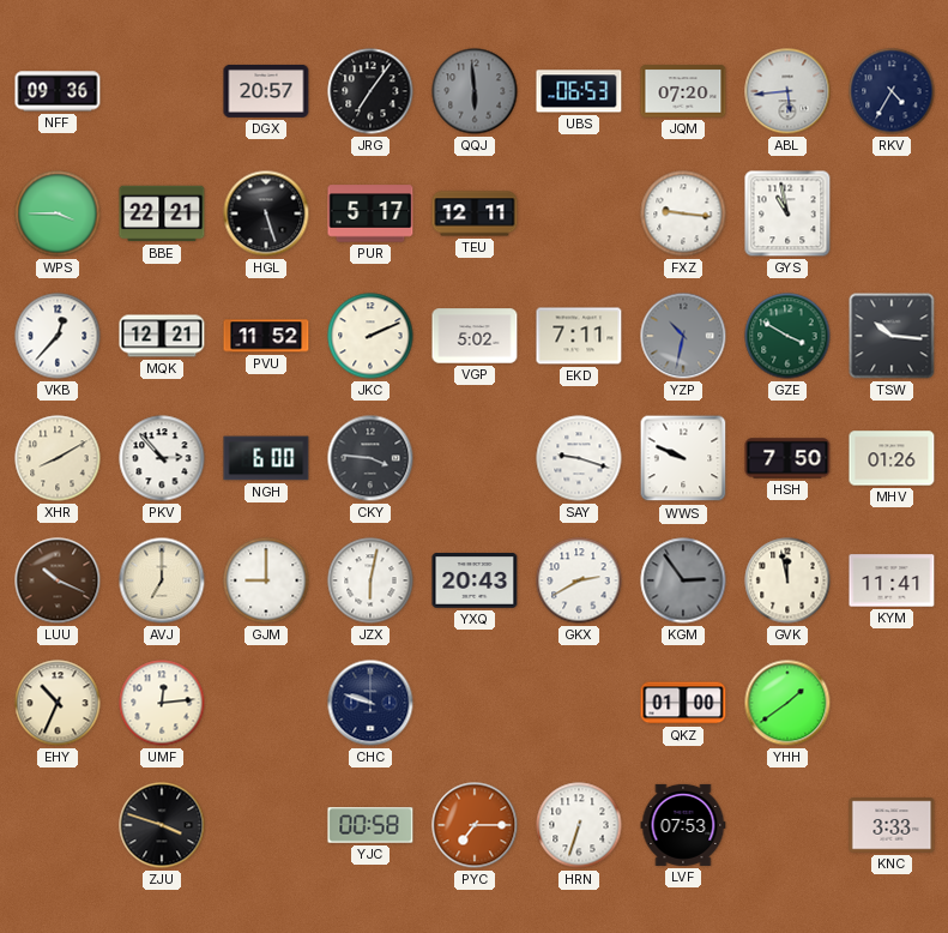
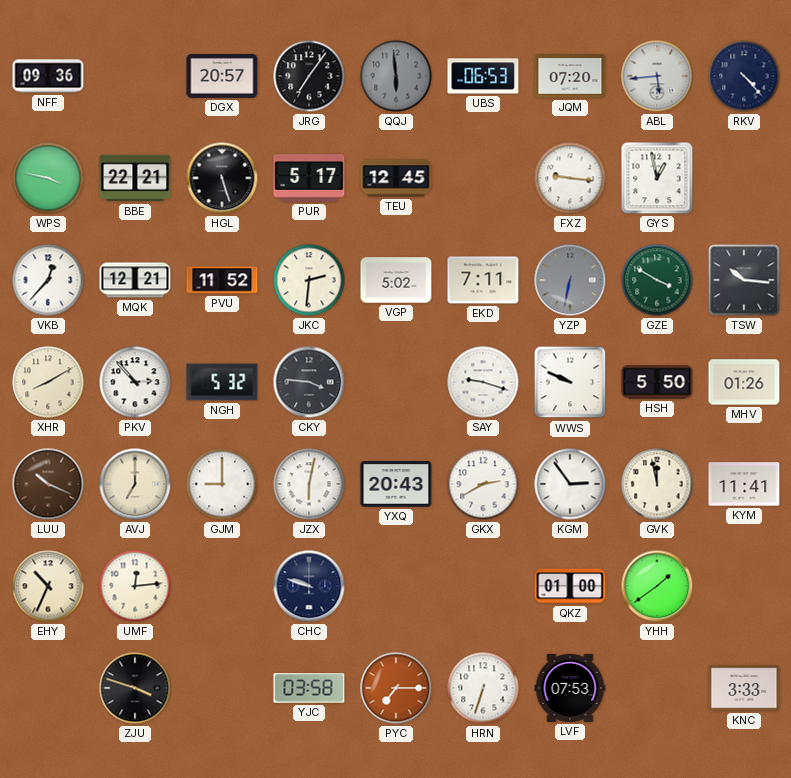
RKV: 4:35 -> 4:23
WPS: 3:45 -> 3:47
TEU: 12:11 -> 12:45
GYS: 10:58 -> 12:58
JKC: 2:11 -> 2:31
YZP: 10:32 -> 6:32
NGH: 6:00 -> 5:32
HSH: 7:50 -> 5:50
KGM dial: grey -> white
YJC: 00:58 -> 03:58
